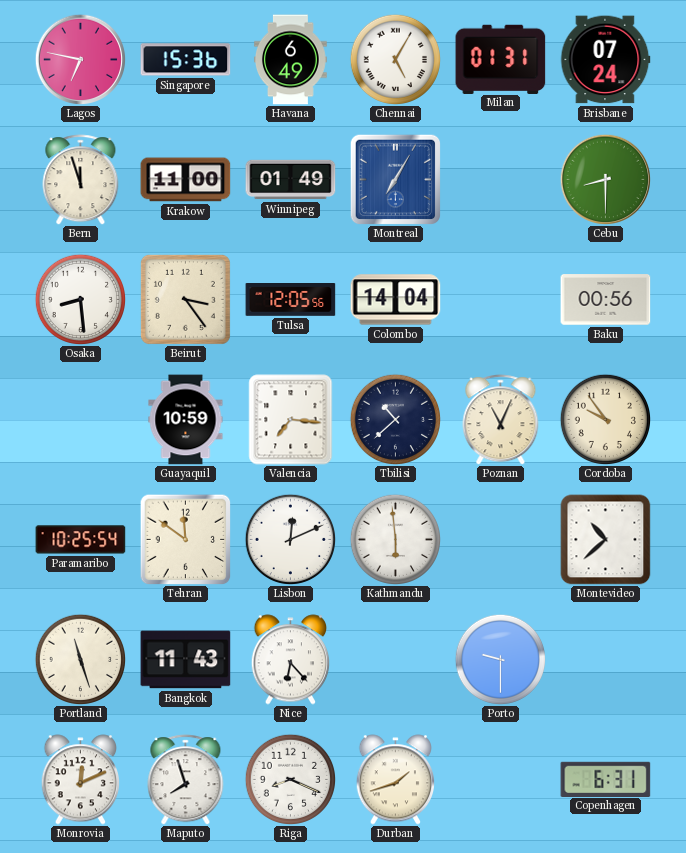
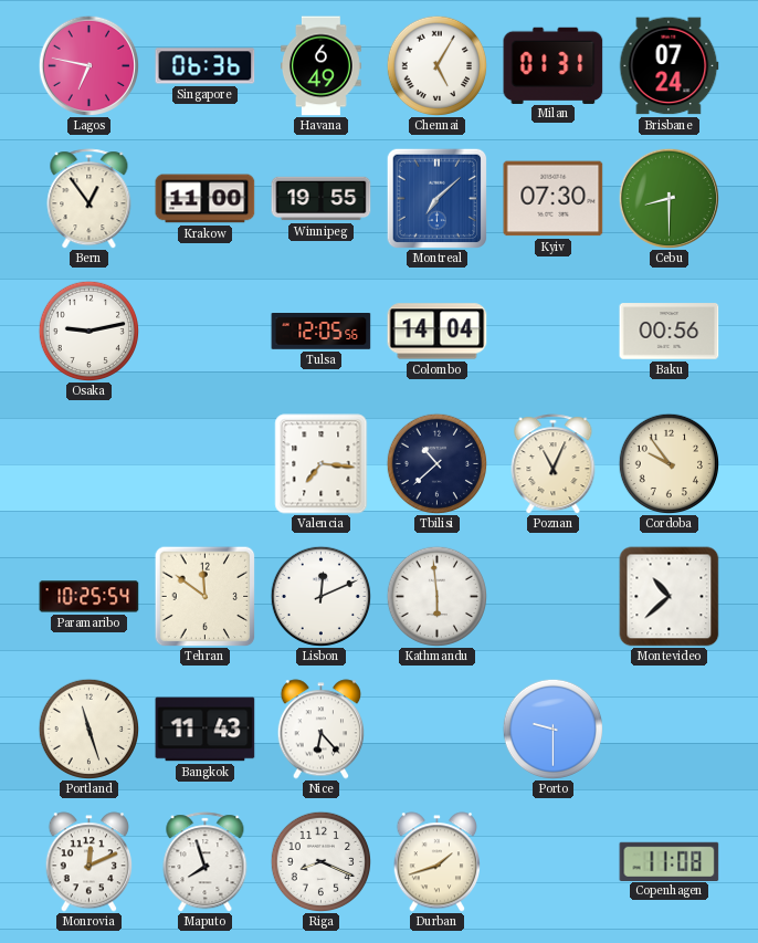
Singapore: 15:36 -> 06:36
Bern: 11:57 -> 12:54
Winnipeg: 01:49 -> 19:55
Montreal: 7:05 -> 7:08
Kyiv: none -> 07:30
Osaka: 8:29 -> 9:13
Beirut: 3:24 -> none
Guayaquil: 10:59 -> none
Copenhagen: 6:31 -> 11:08
